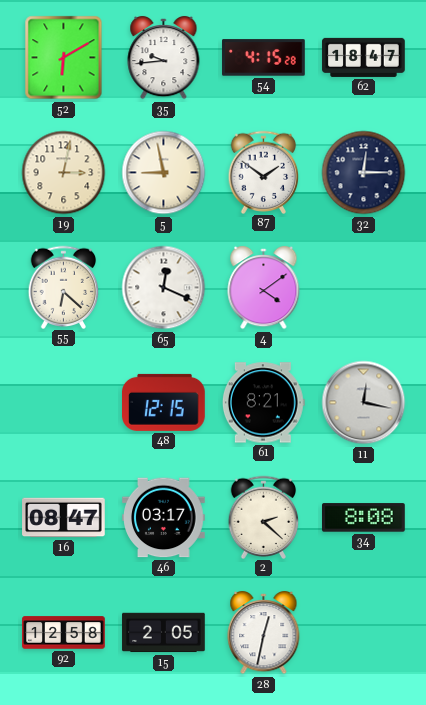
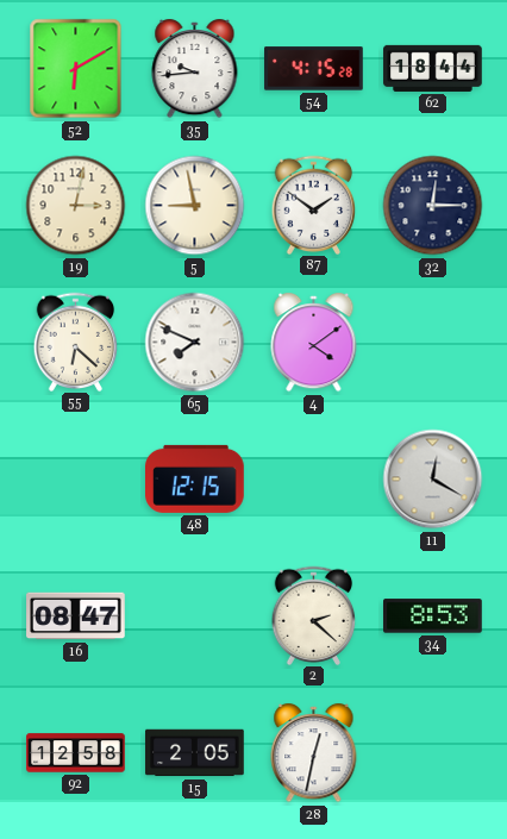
62: 18:47 -> 18:44
65: 12:19 -> 7:49
61: 8:21 -> none
11: 12:17 -> 12:20
46: 03:17 -> none
34: 8:08 -> 8:53
